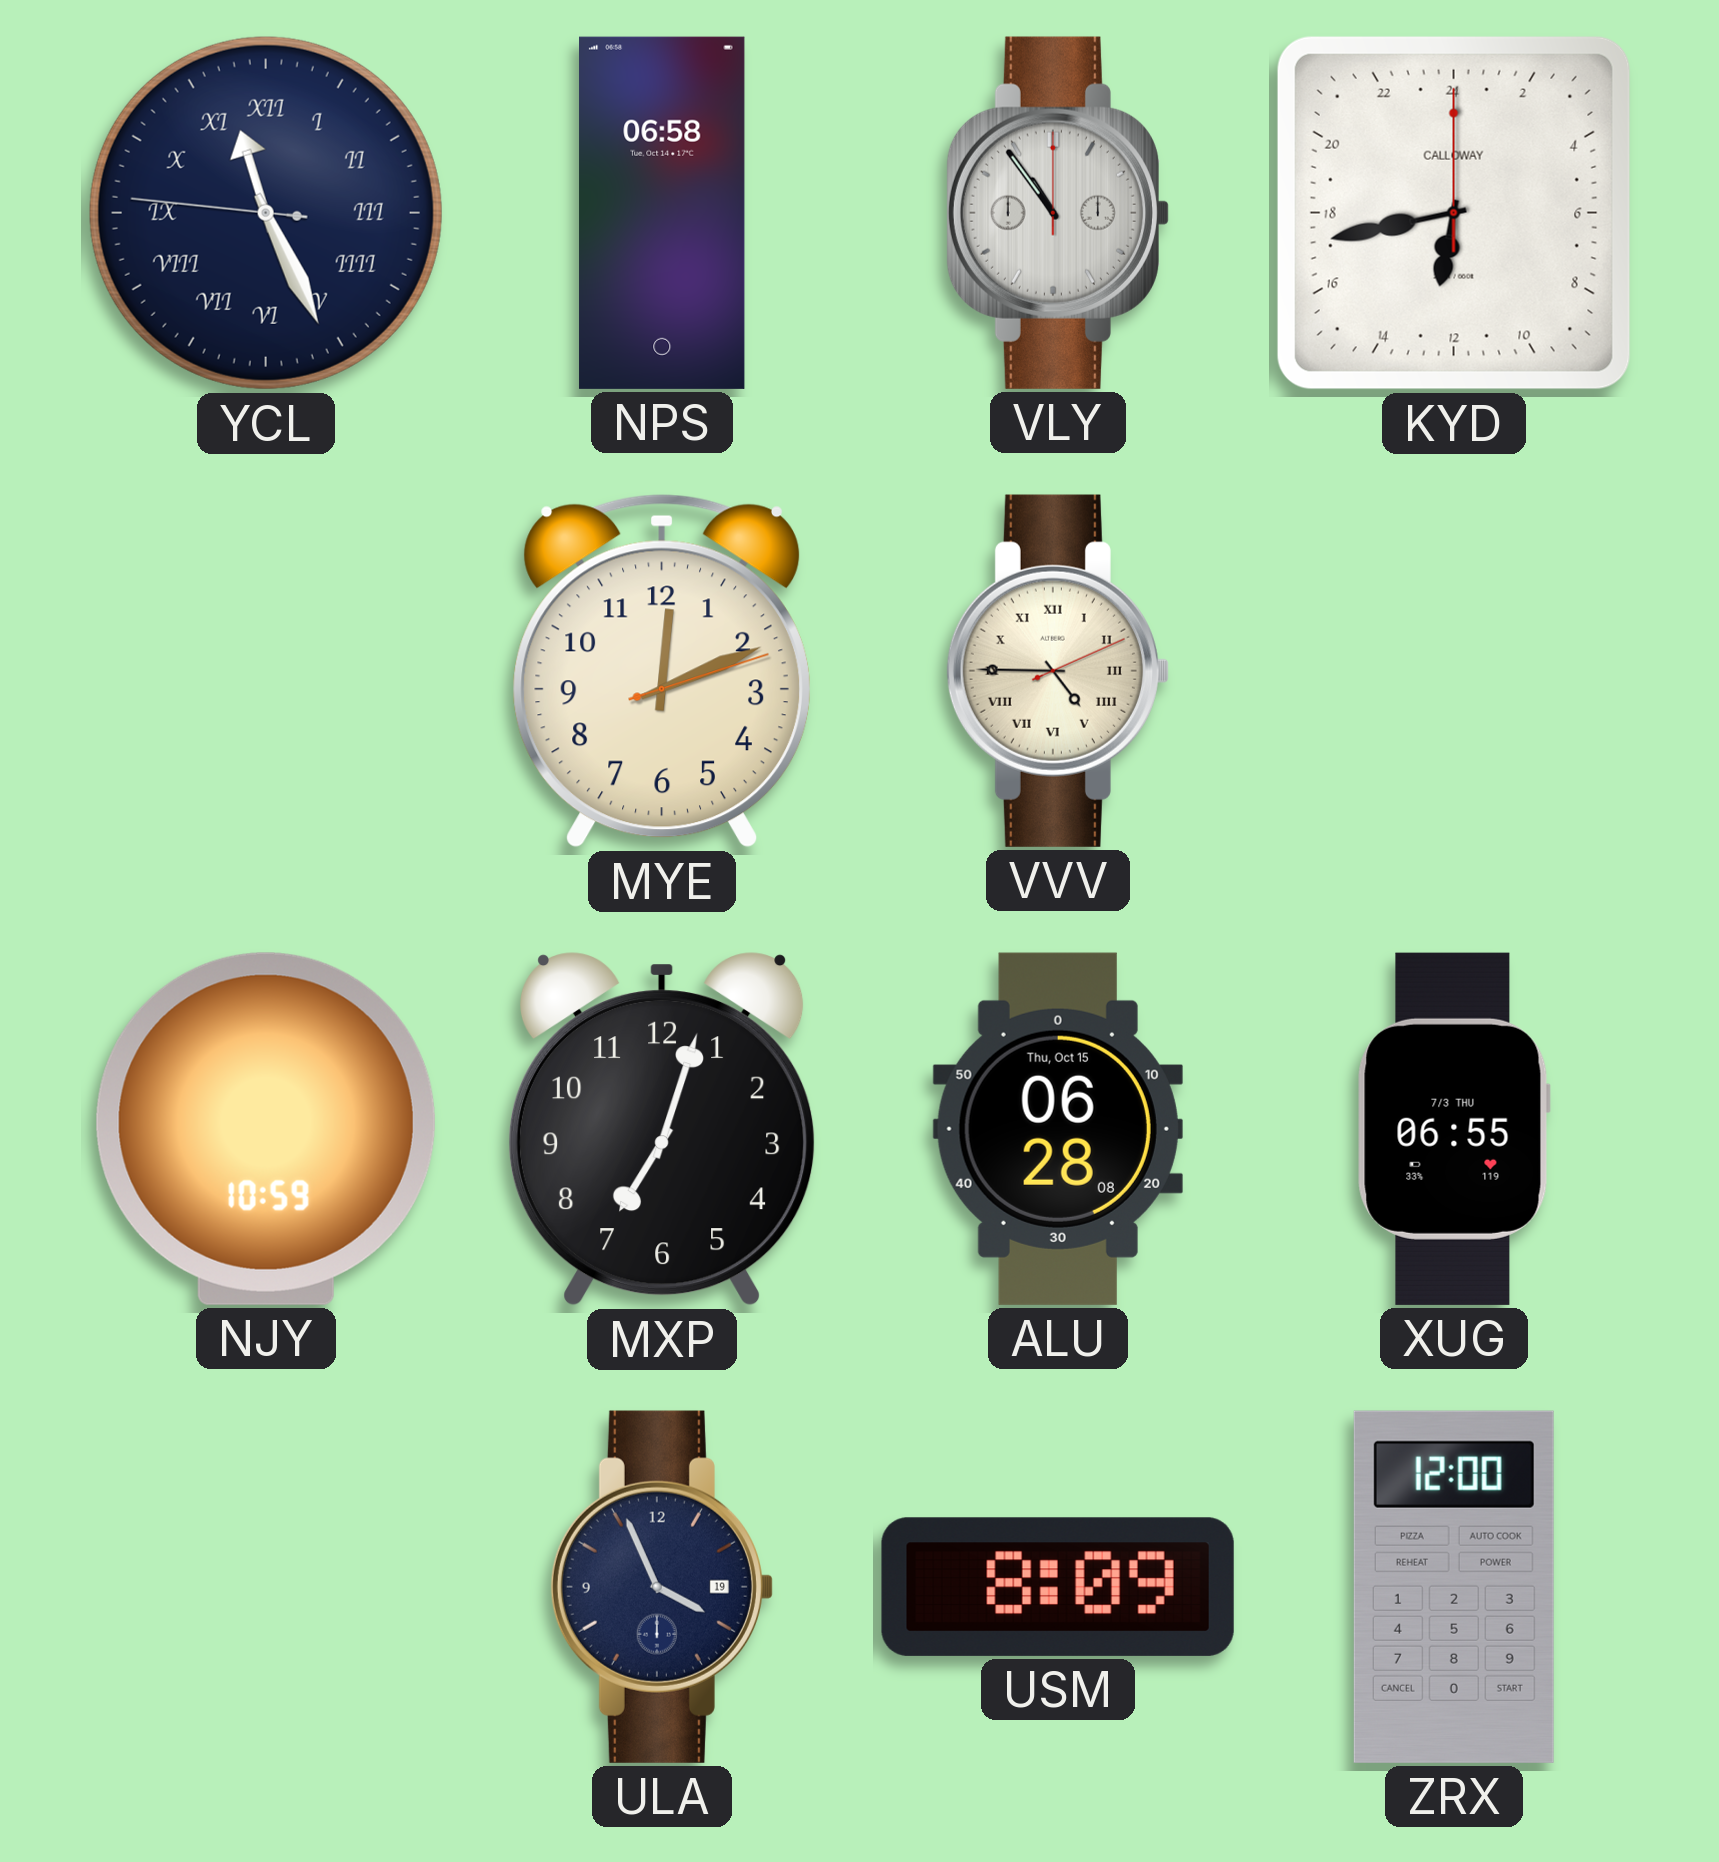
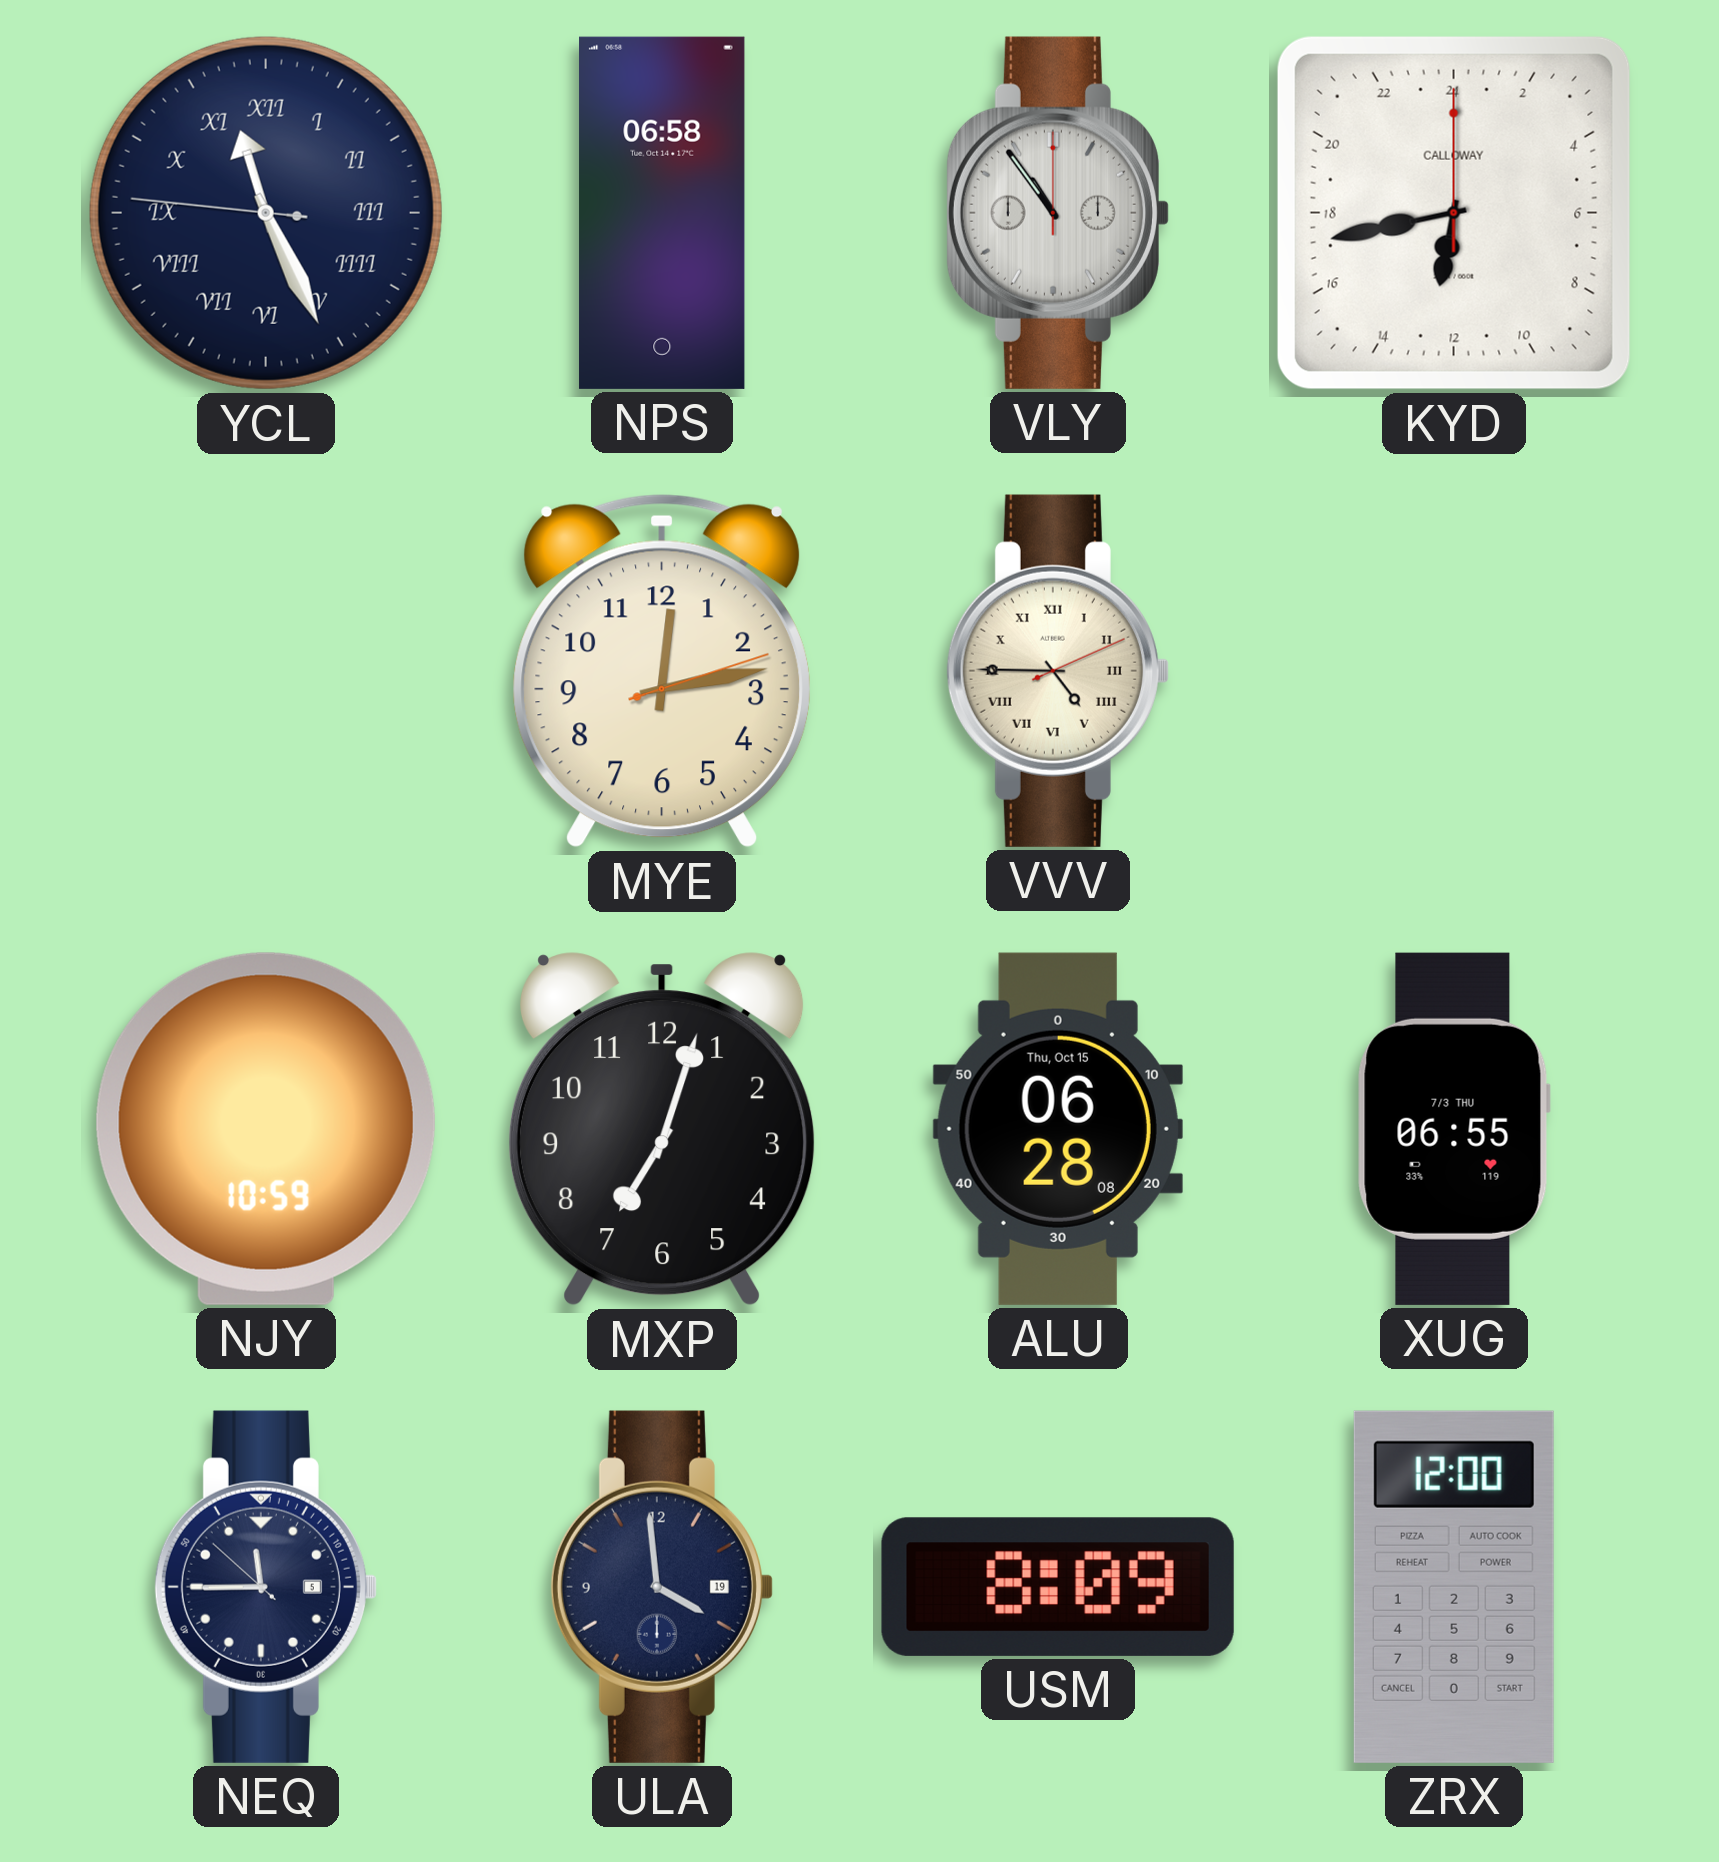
MYE: 12:11 -> 12:13
NEQ: none -> 11:44
ULA: 3:56 -> 3:59
